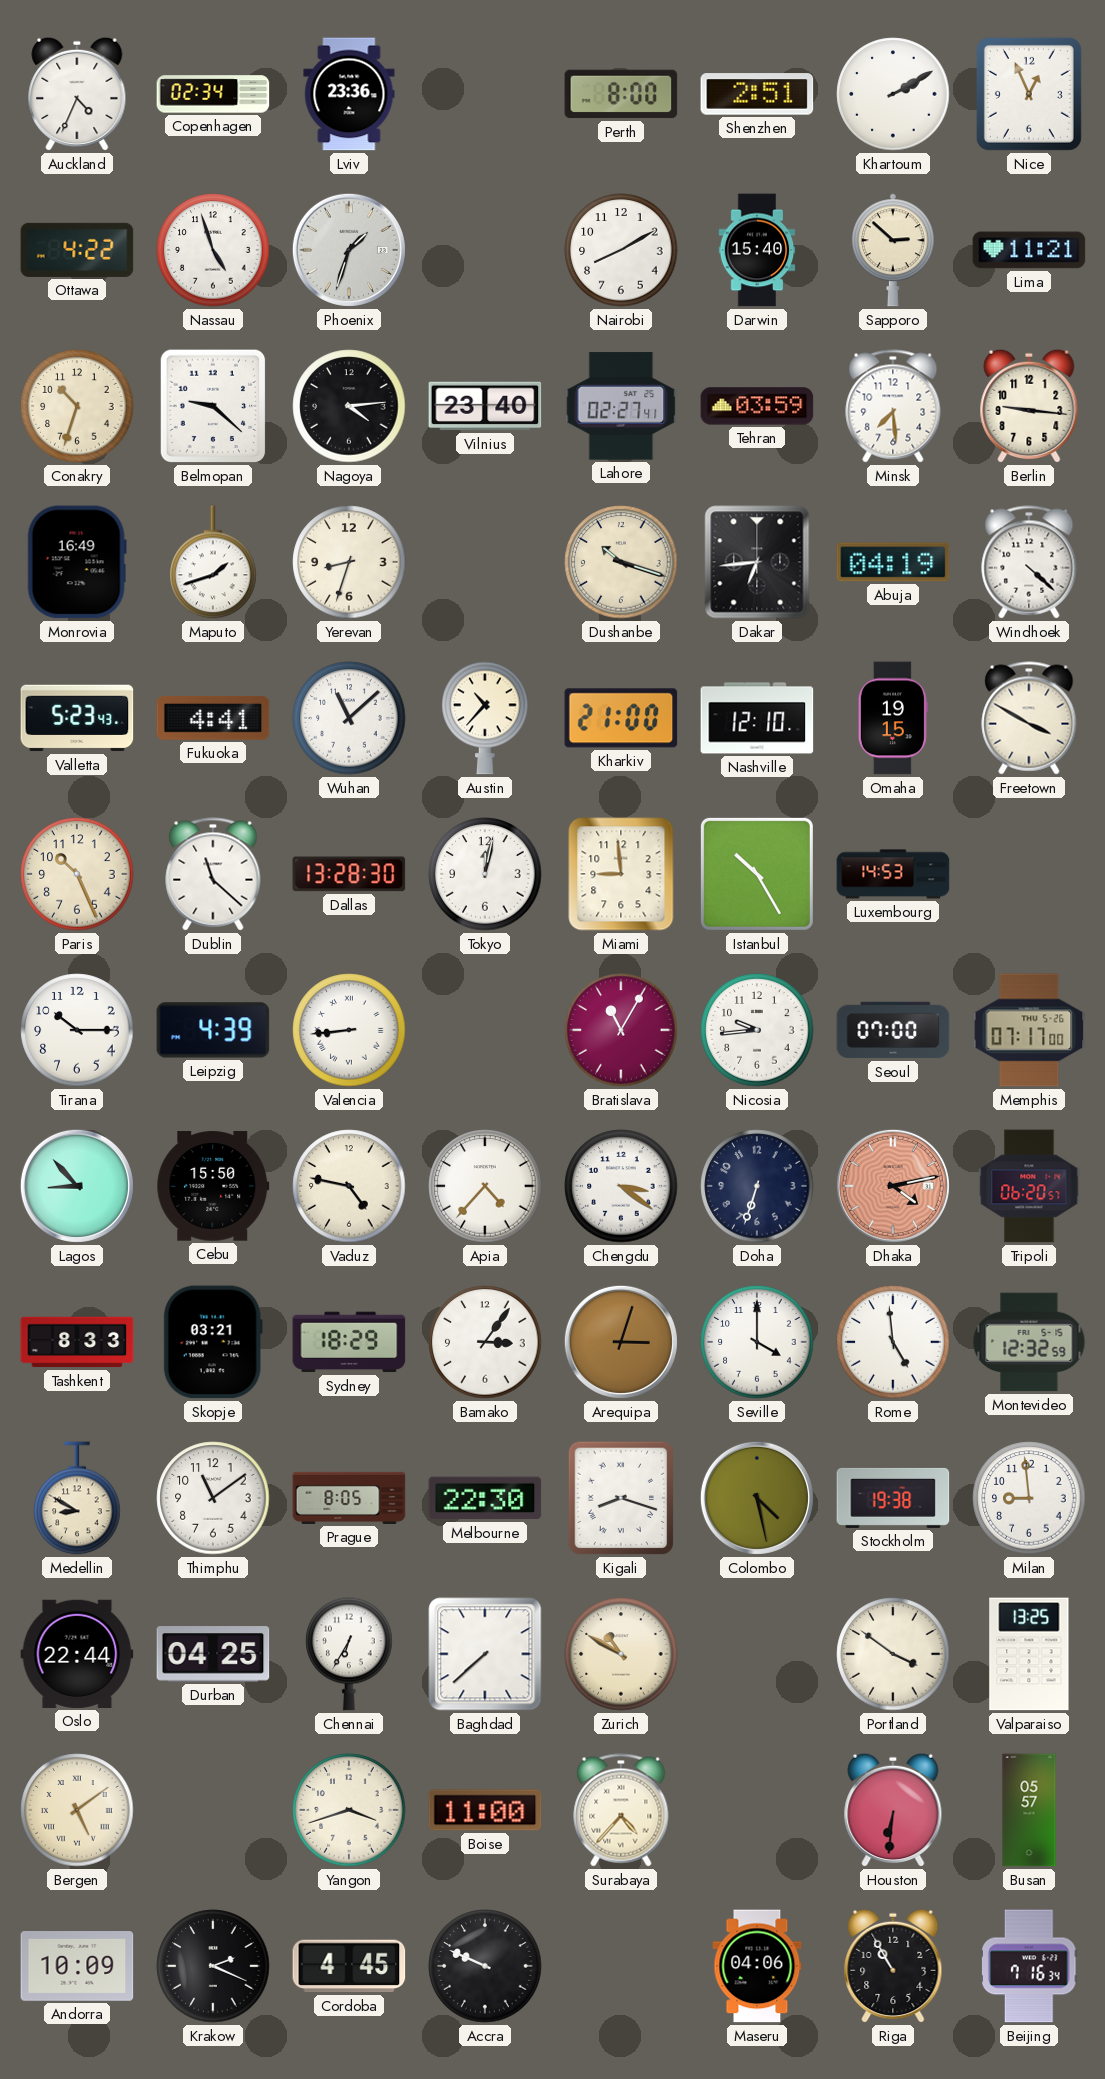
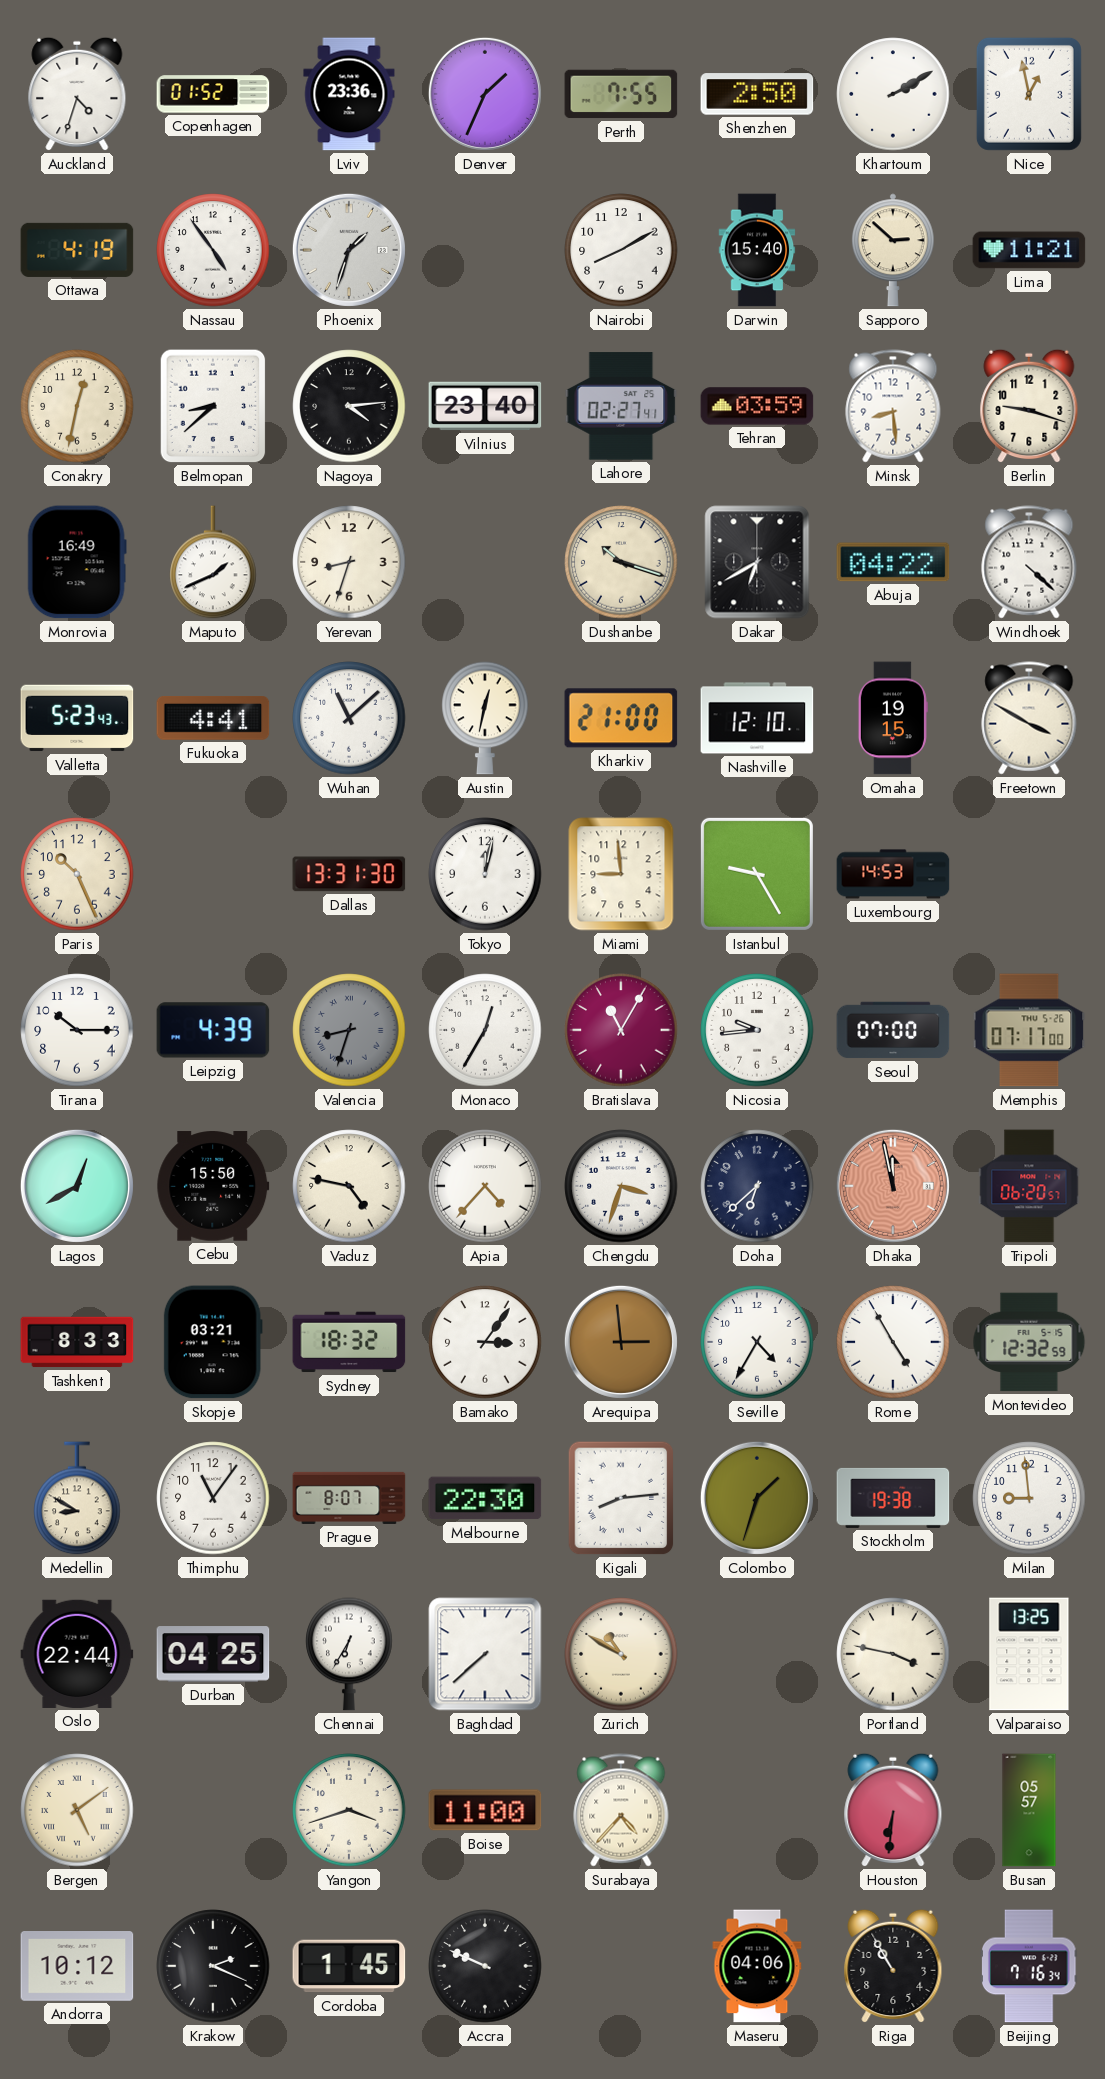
Auckland: 4:34 -> 4:33
Copenhagen: 02:34 -> 01:52
Denver: none -> 1:34
Perth: 8:00 -> 7:55
Shenzhen: 2:51 -> 2:50
Nice: 12:56 -> 12:58
Ottawa: 4:22 -> 4:19
Nassau: 4:57 -> 4:54
Conakry: 10:33 -> 12:32
Belmopan: 9:22 -> 8:38
Minsk: 7:29 -> 8:29
Berlin: 9:16 -> 9:18
Maputo: 1:42 -> 1:41
Dakar: 6:44 -> 6:40
Abuja: 04:19 -> 04:22
Austin: 10:37 -> 12:32
Dublin: 11:22 -> none
Dallas: 13:28 -> 13:31
Istanbul: 10:25 -> 9:25
Valencia: 8:44 -> 8:33
Valencia dial: white -> grey
Monaco: none -> 12:35
Lagos: 8:53 -> 12:40
Chengdu: 3:21 -> 3:33
Doha: 6:33 -> 6:38
Dhaka: 4:13 -> 11:58
Sydney: 18:29 -> 18:32
Arequipa: 3:03 -> 2:59
Seville: 4:00 -> 4:35
Rome: 4:59 -> 4:55
Thimphu: 11:09 -> 11:06
Prague: 8:05 -> 8:07
Kigali: 8:18 -> 8:14
Colombo: 4:28 -> 1:33
Portland: 3:51 -> 3:47
Andorra: 10:09 -> 10:12
Cordoba: 4:45 -> 1:45
